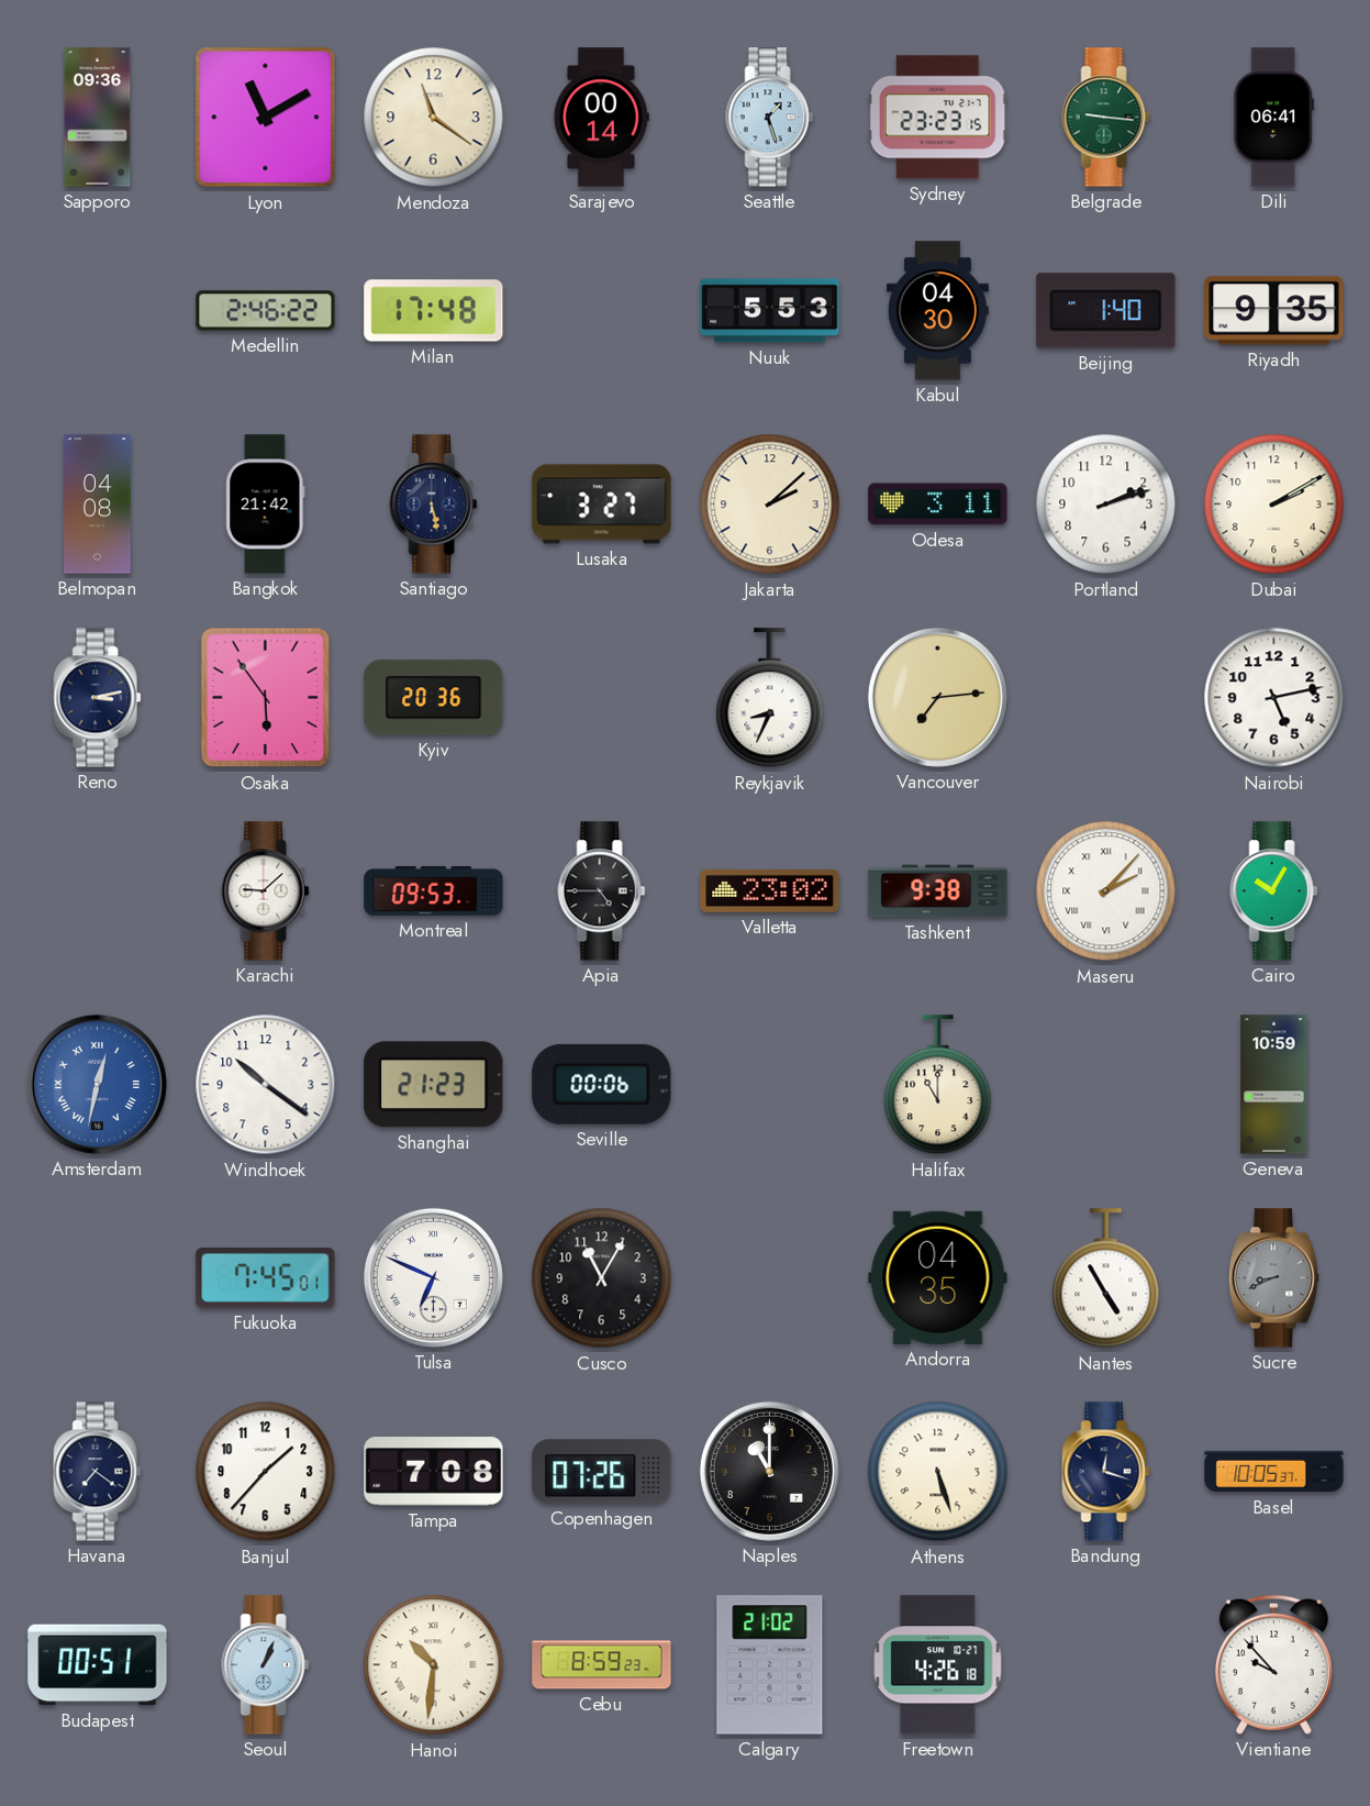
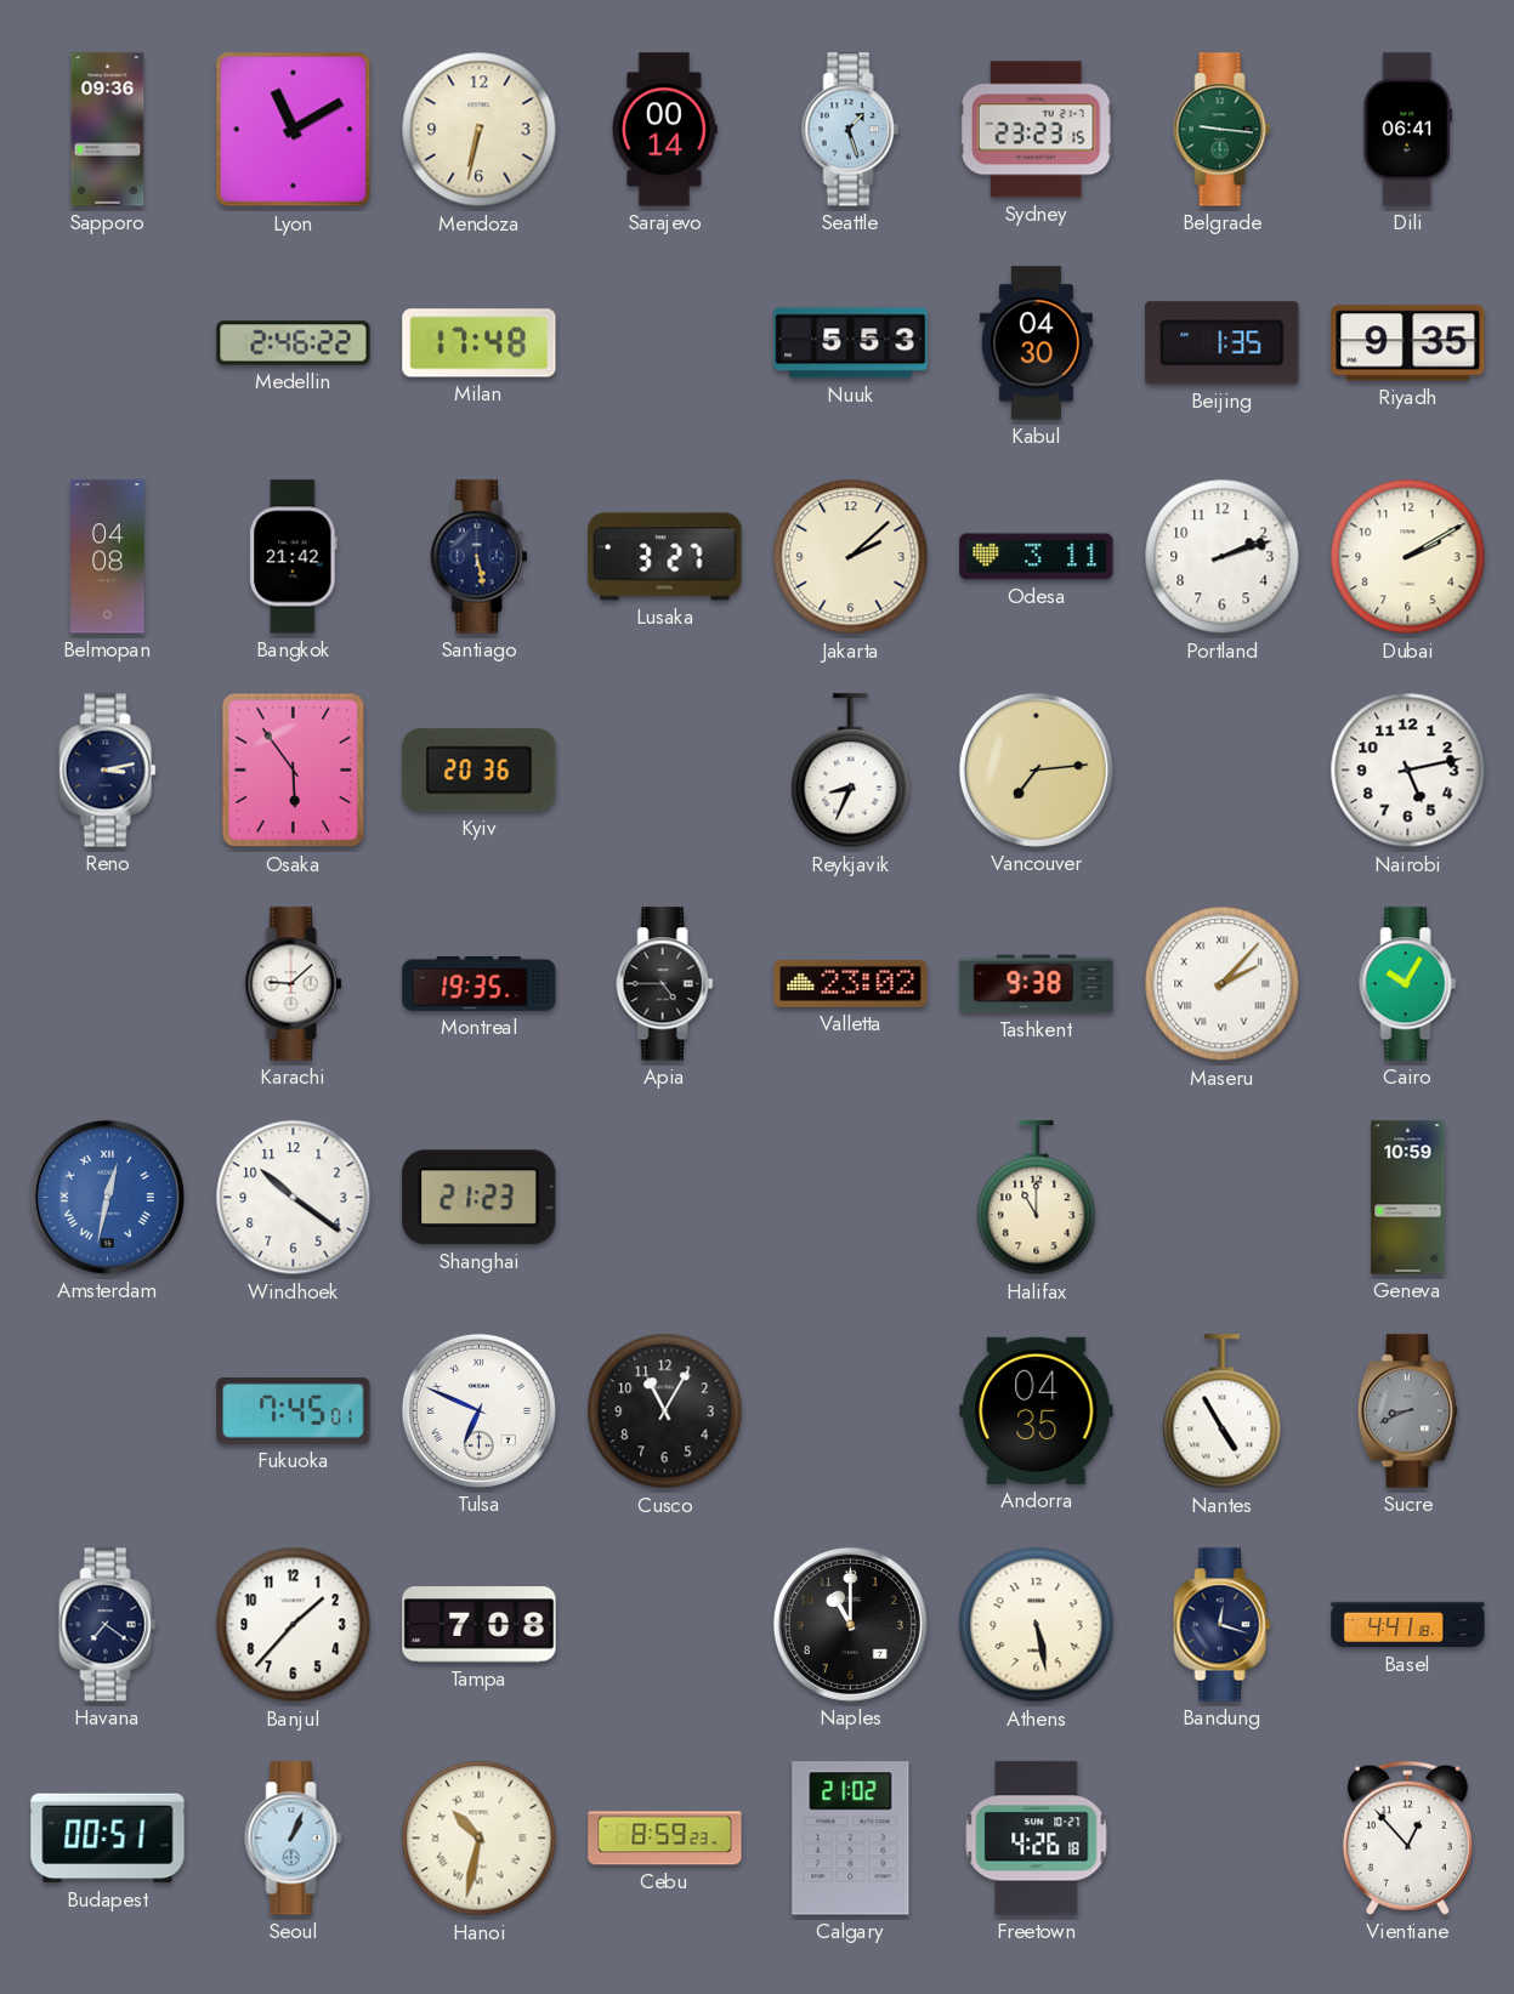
Mendoza: 11:21 -> 6:32
Beijing: 1:40 -> 1:35
Montreal: 09:53 -> 19:35
Seville: 00:06 -> none
Copenhagen: 07:26 -> none
Athens: 5:27 -> 5:28
Basel: 10:05 -> 4:41
Hanoi: 10:31 -> 10:32
Vientiane: 9:53 -> 12:53
